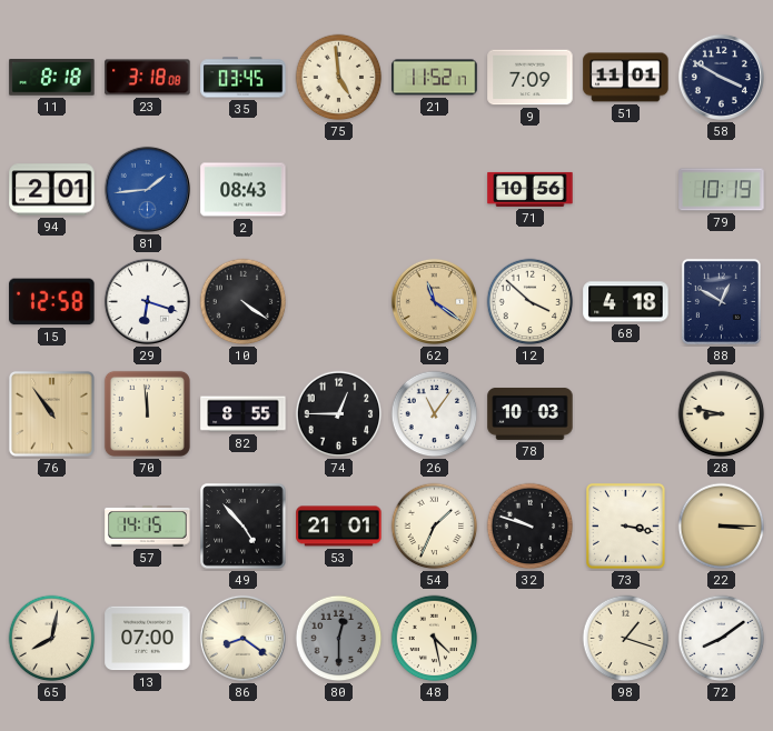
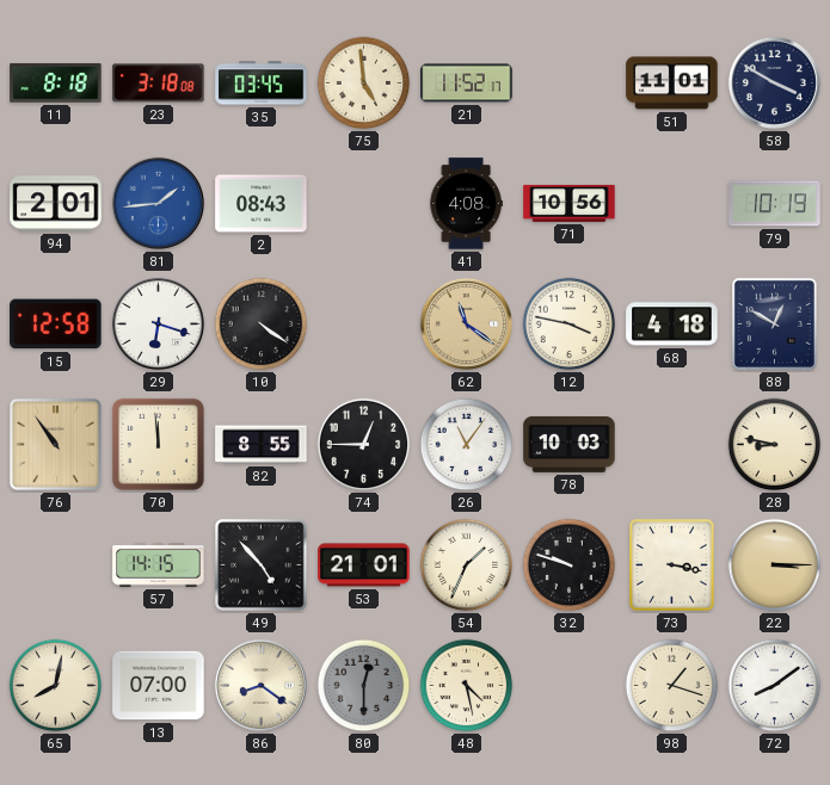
9: 7:09 -> none
41: none -> 4:08
12: 3:52 -> 3:47
